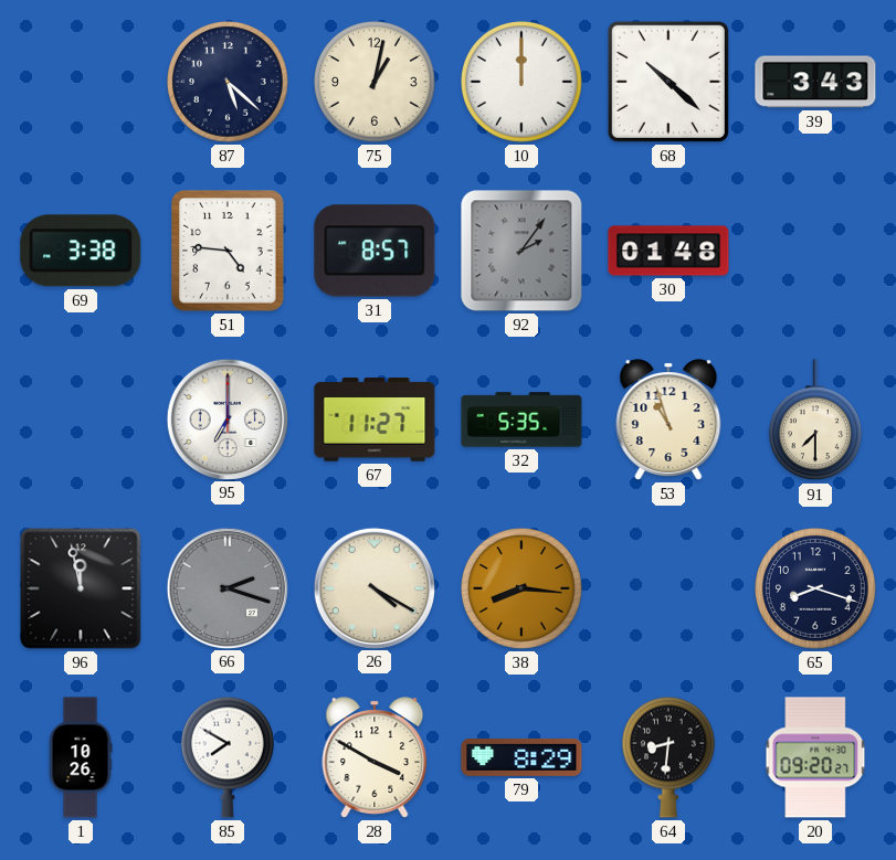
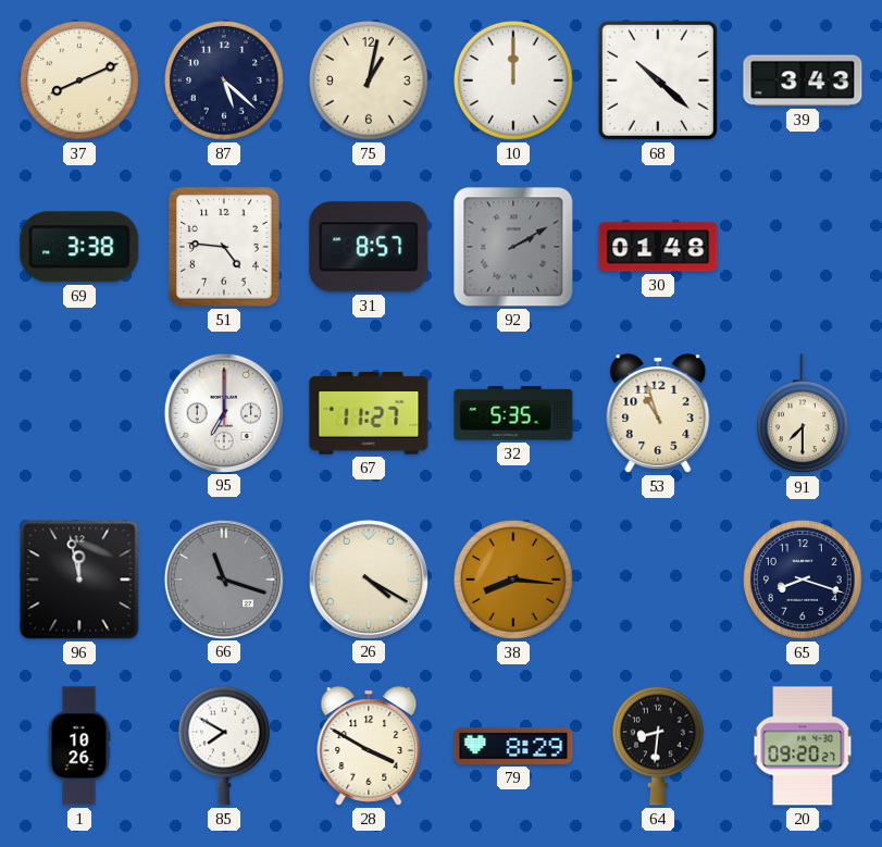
37: none -> 8:11
92: 2:06 -> 2:10
66: 2:18 -> 11:18
